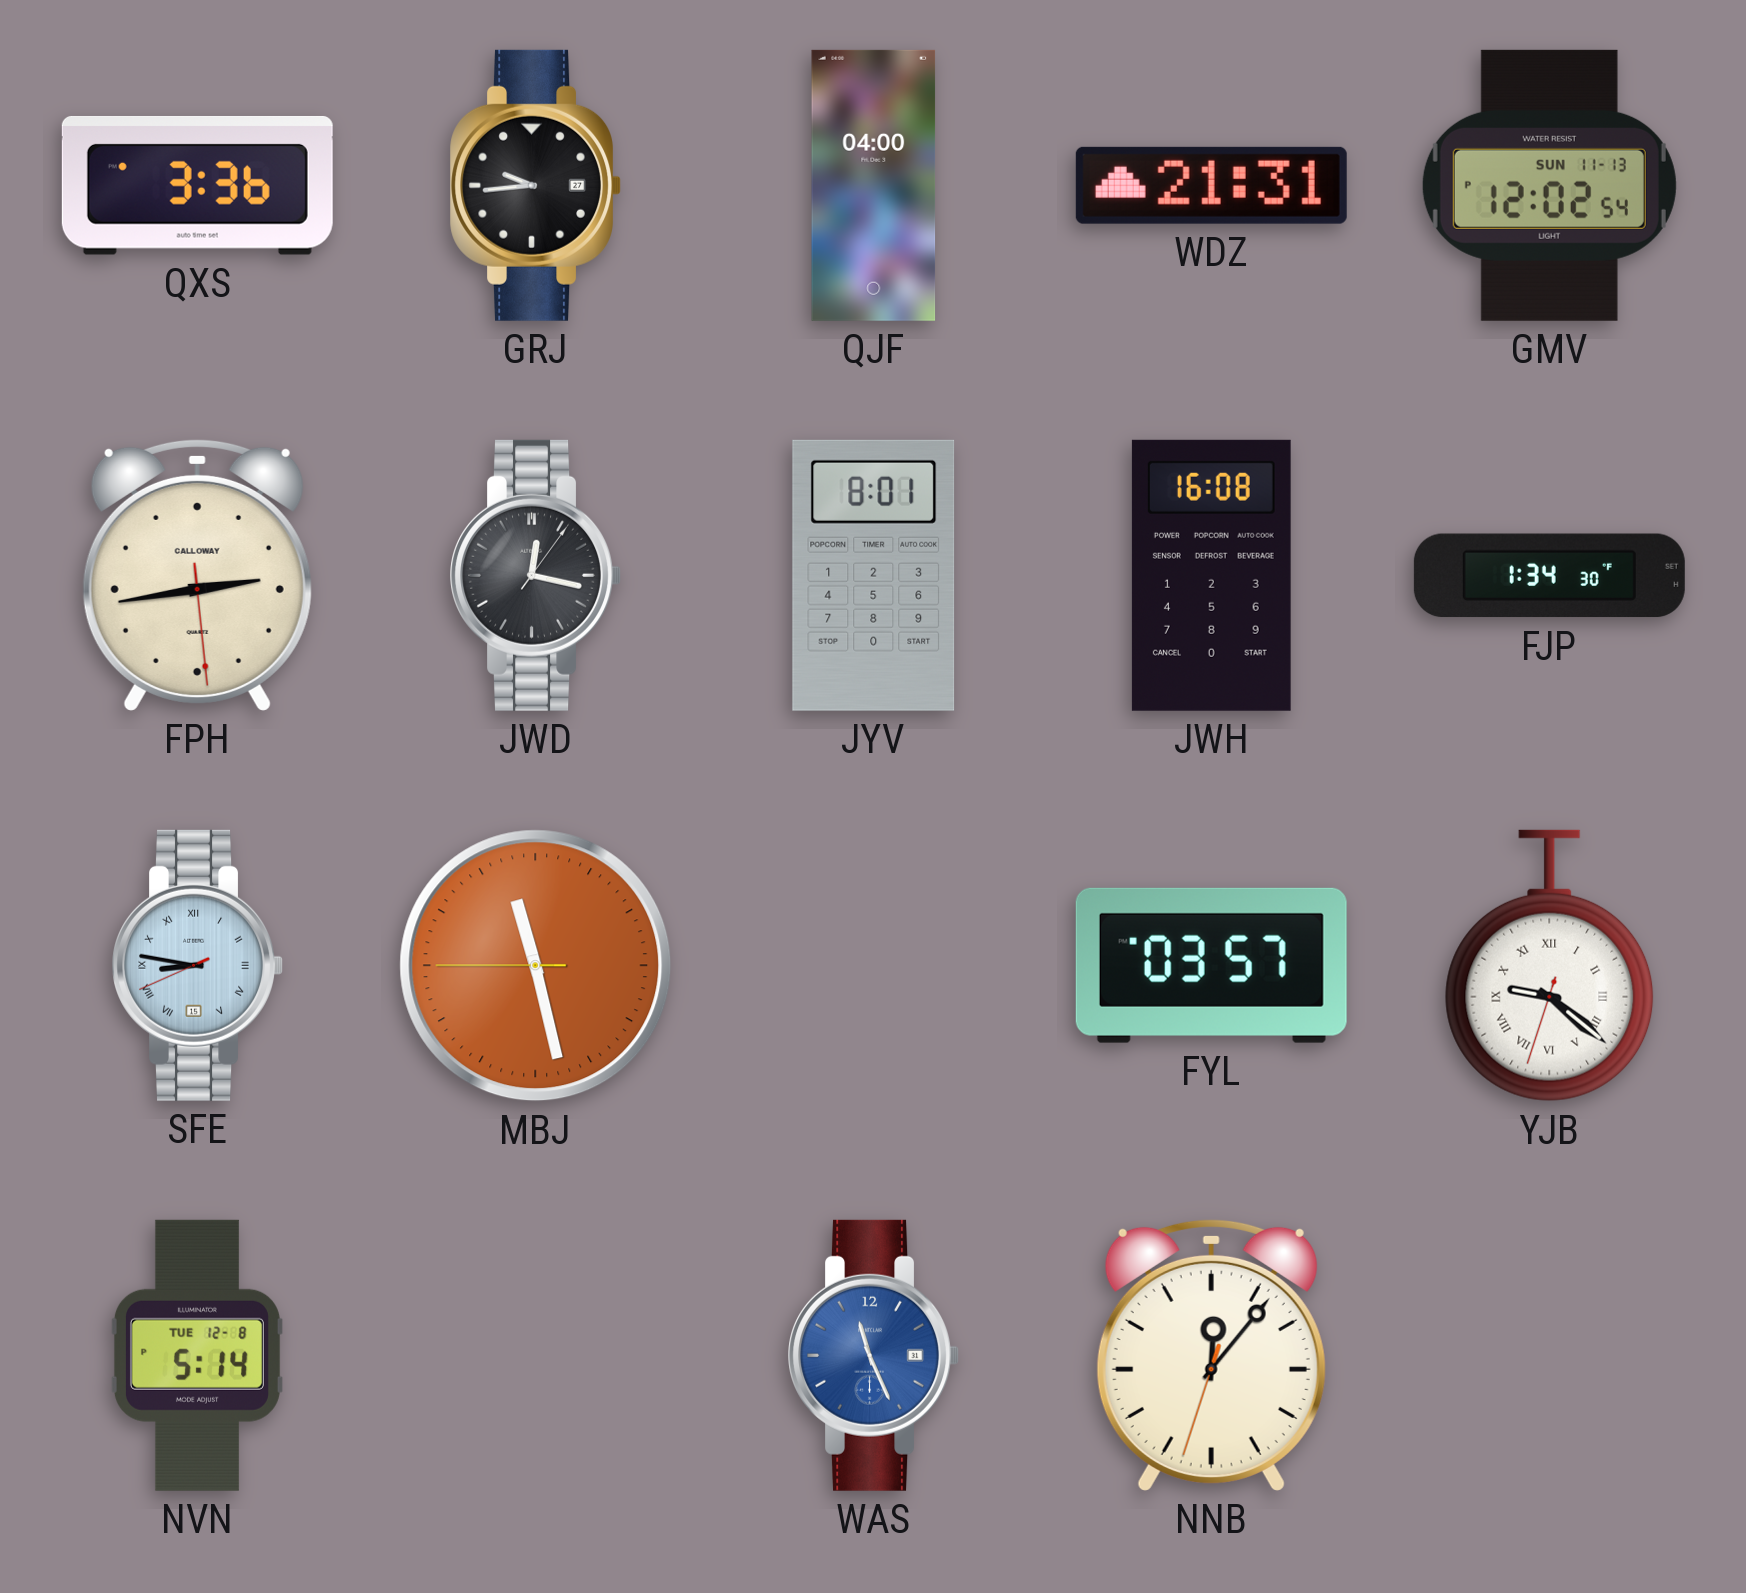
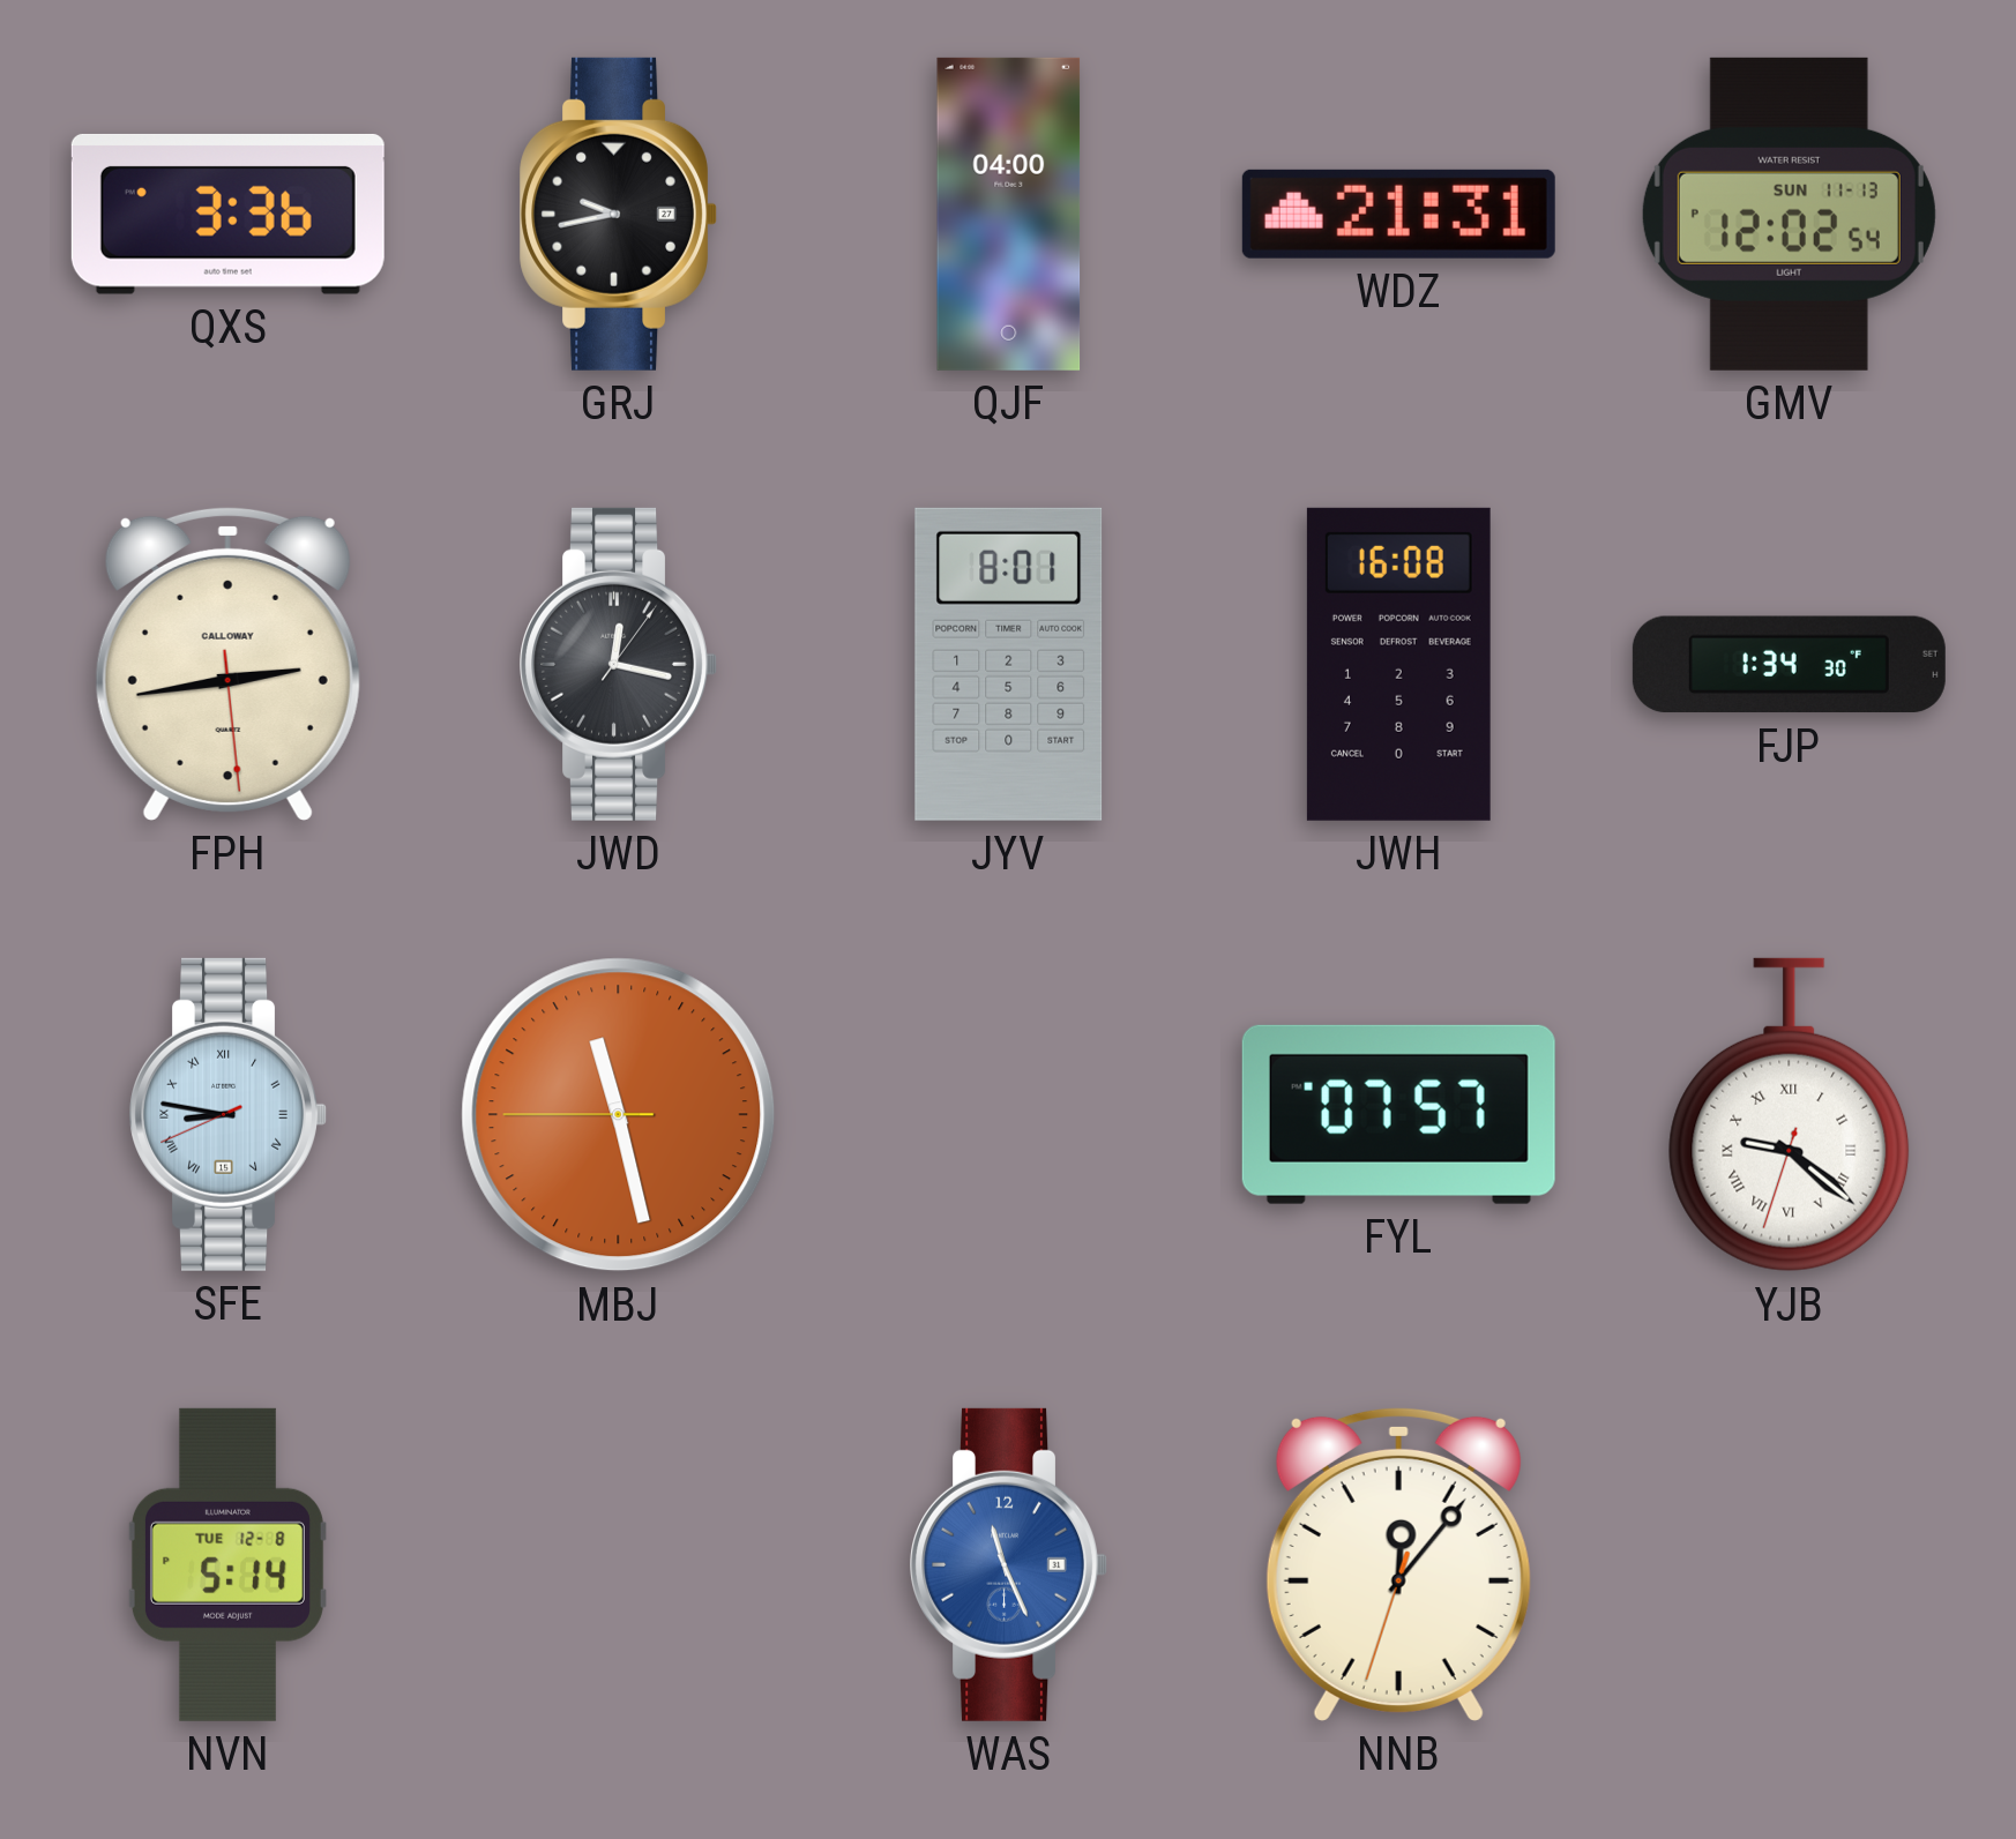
GRJ: 9:44 -> 9:43
FYL: 03:57 -> 07:57
